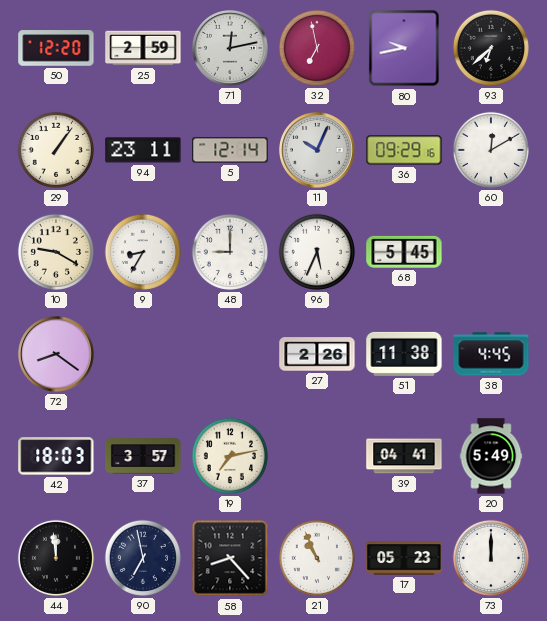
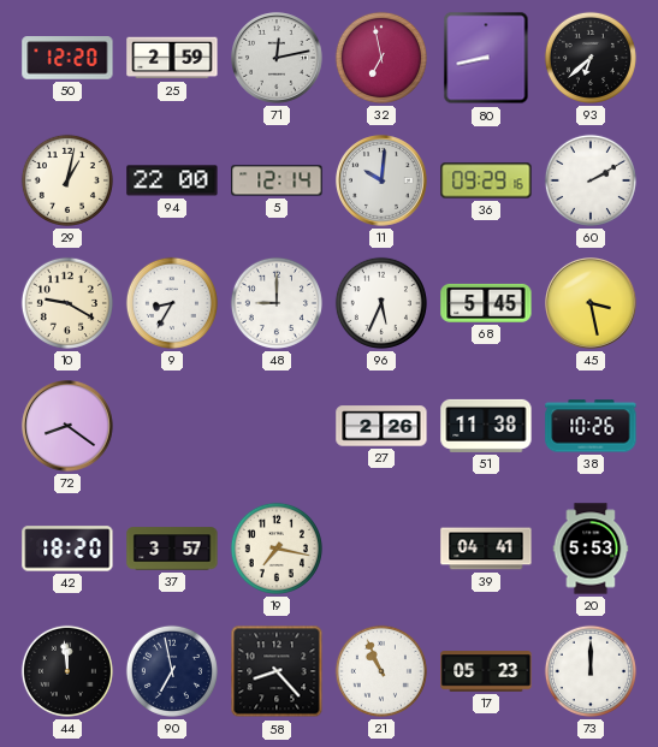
80: 9:43 -> 8:43
29: 1:06 -> 1:02
94: 23:11 -> 22:00
11: 10:04 -> 10:01
60: 12:10 -> 2:10
45: none -> 3:28
38: 4:45 -> 10:26
42: 18:03 -> 18:20
19: 7:13 -> 7:17
20: 5:49 -> 5:53
